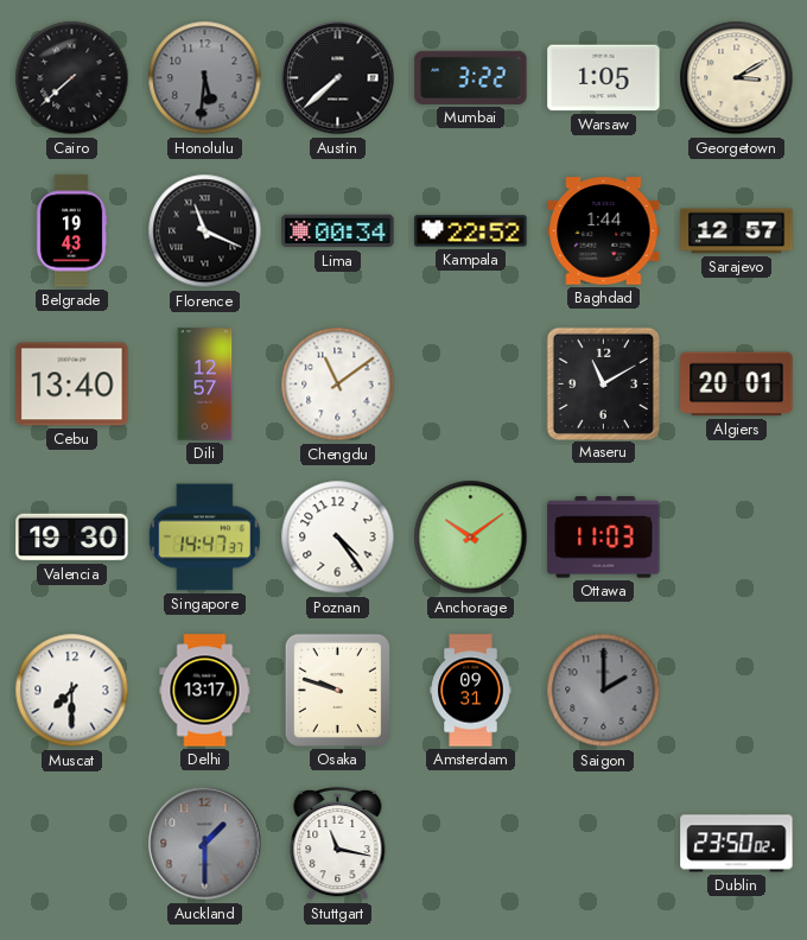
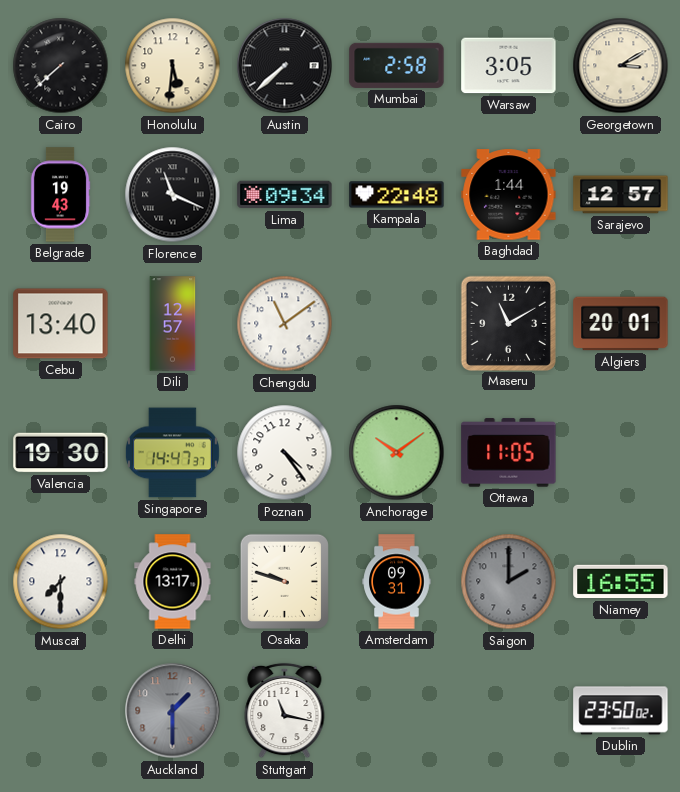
Honolulu dial: grey -> cream
Mumbai: 3:22 -> 2:58
Warsaw: 1:05 -> 3:05
Lima: 00:34 -> 09:34
Kampala: 22:52 -> 22:48
Ottawa: 11:03 -> 11:05
Niamey: none -> 16:55
